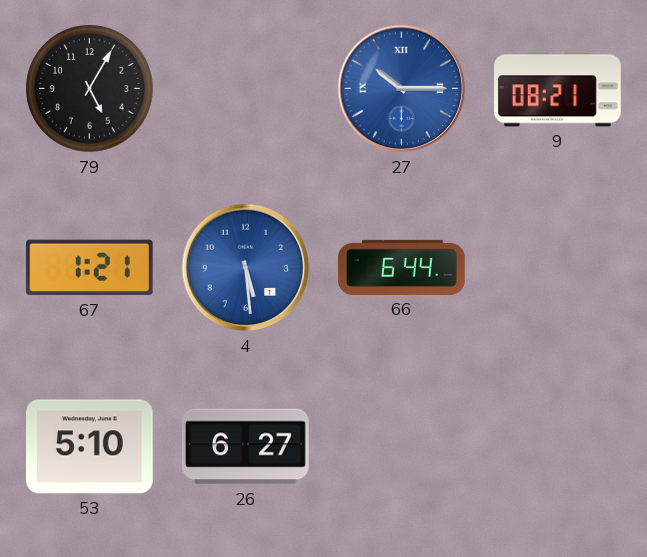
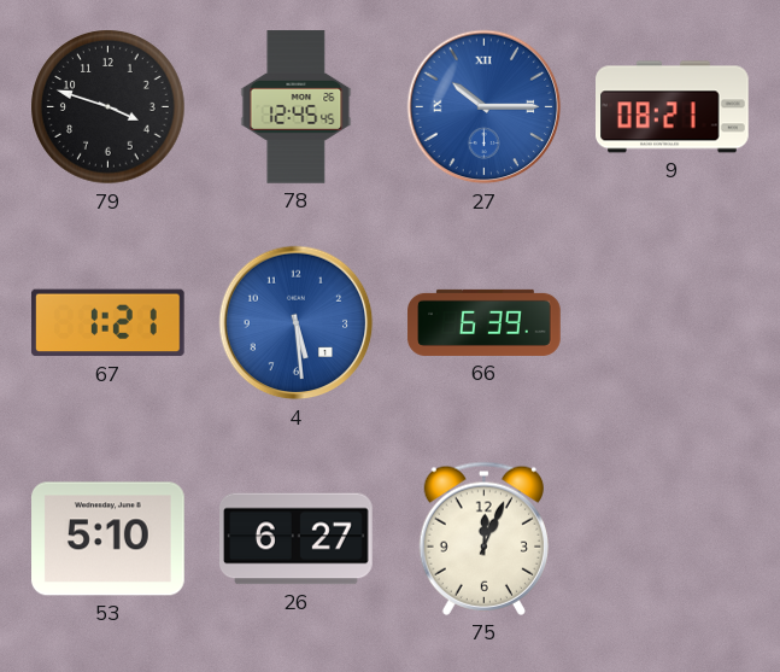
79: 5:05 -> 3:48
78: none -> 12:45
66: 6:44 -> 6:39
75: none -> 12:04
